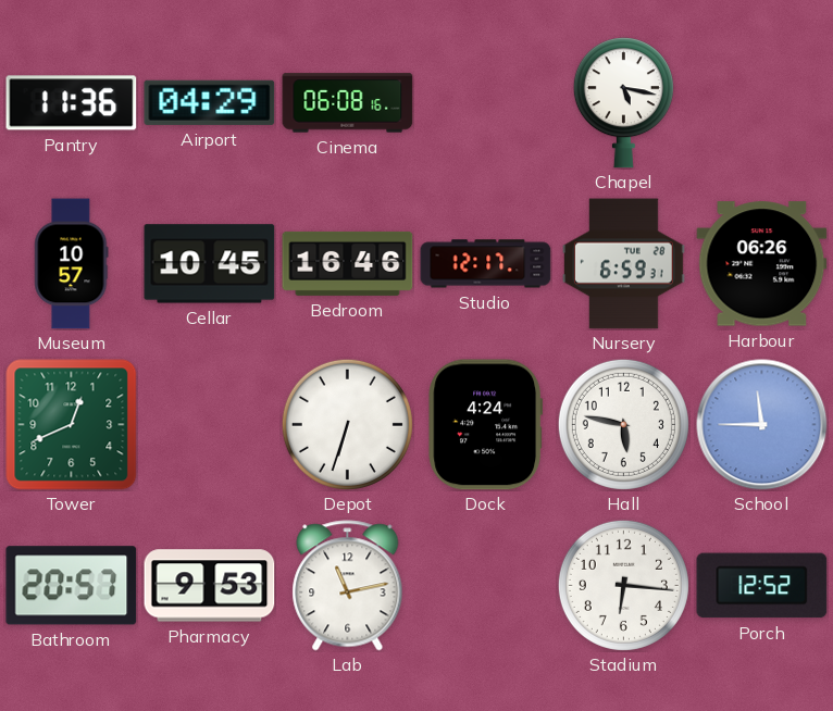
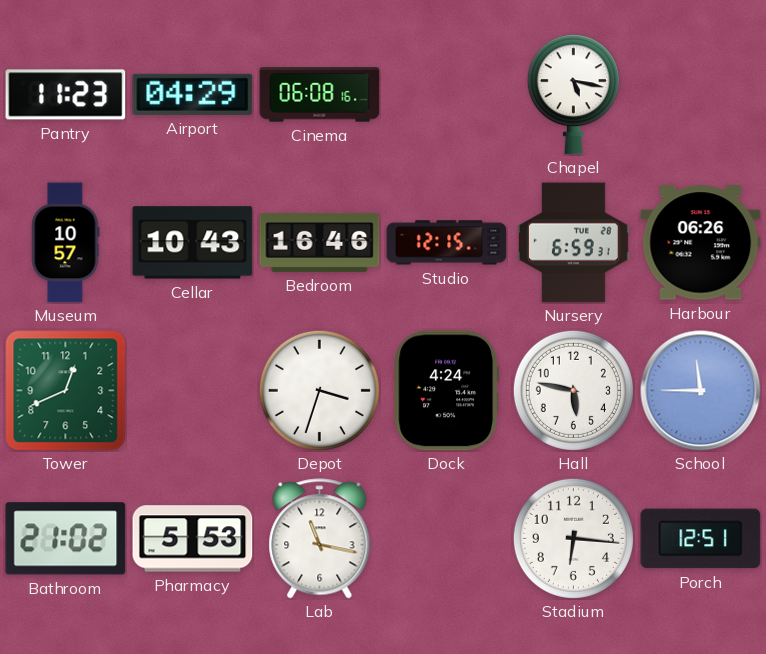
Pantry: 11:36 -> 11:23
Cellar: 10:45 -> 10:43
Studio: 12:17 -> 12:15
Depot: 6:33 -> 3:33
Bathroom: 20:57 -> 21:02
Pharmacy: 9:53 -> 5:53
Lab: 11:13 -> 11:17
Porch: 12:52 -> 12:51
